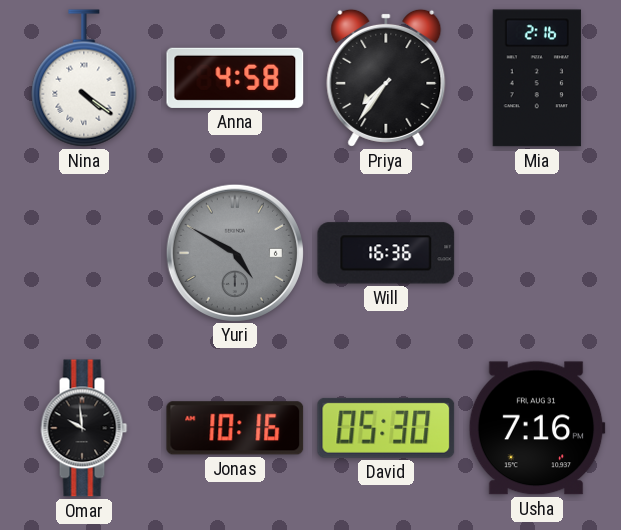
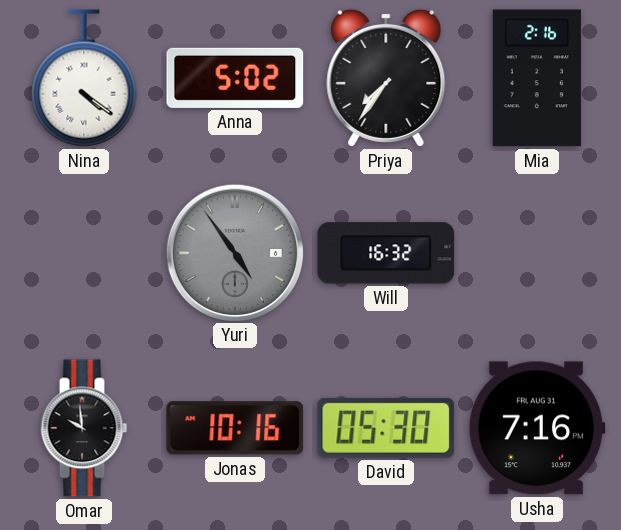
Anna: 4:58 -> 5:02
Yuri: 4:50 -> 4:54
Will: 16:36 -> 16:32
